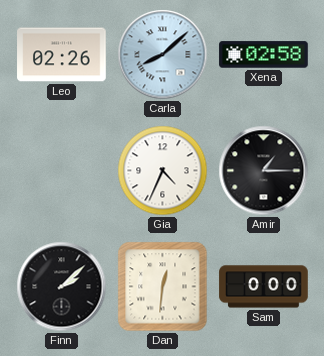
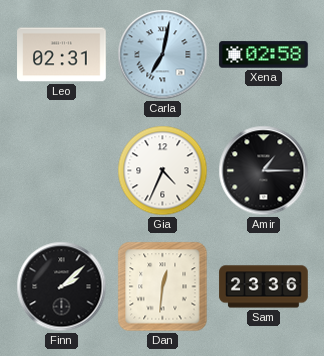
Leo: 02:26 -> 02:31
Carla: 8:08 -> 7:02
Sam: 0:00 -> 23:36
